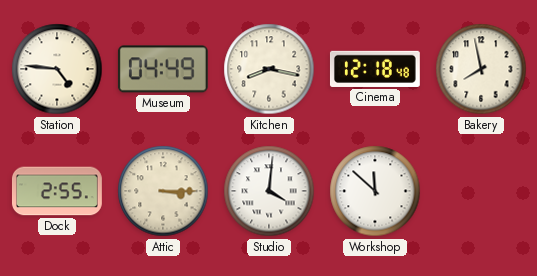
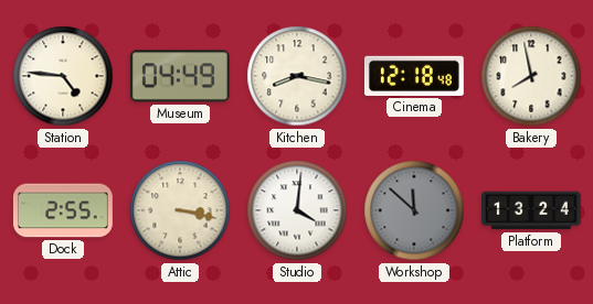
Attic: 3:15 -> 3:17
Workshop dial: white -> grey
Platform: none -> 13:24
